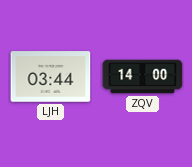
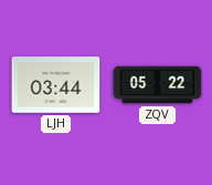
ZQV: 14:00 -> 05:22
